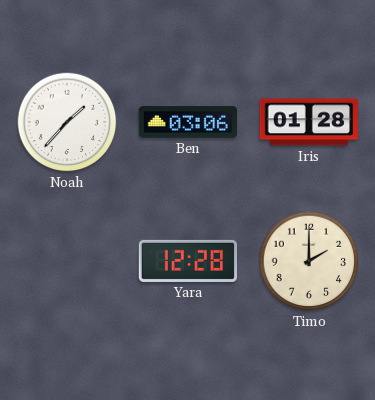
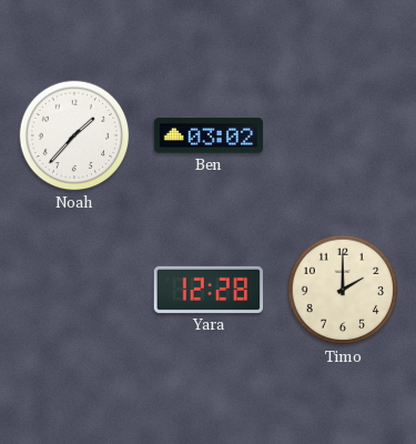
Ben: 03:06 -> 03:02
Iris: 01:28 -> none
